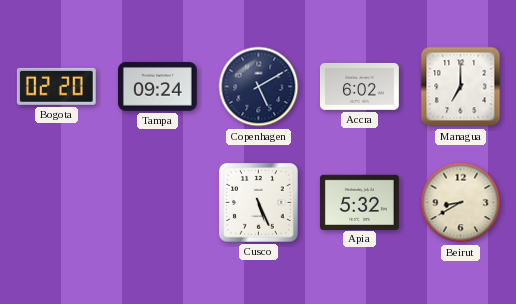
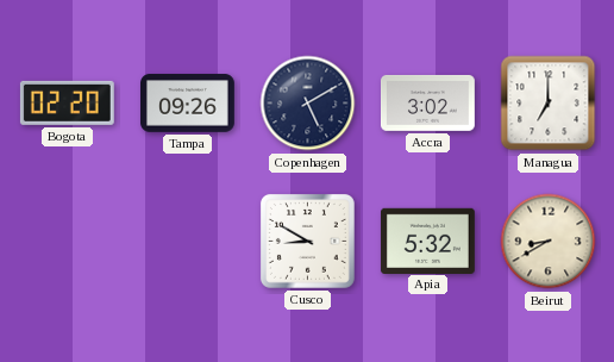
Tampa: 09:24 -> 09:26
Accra: 6:02 -> 3:02
Cusco: 5:26 -> 8:50
